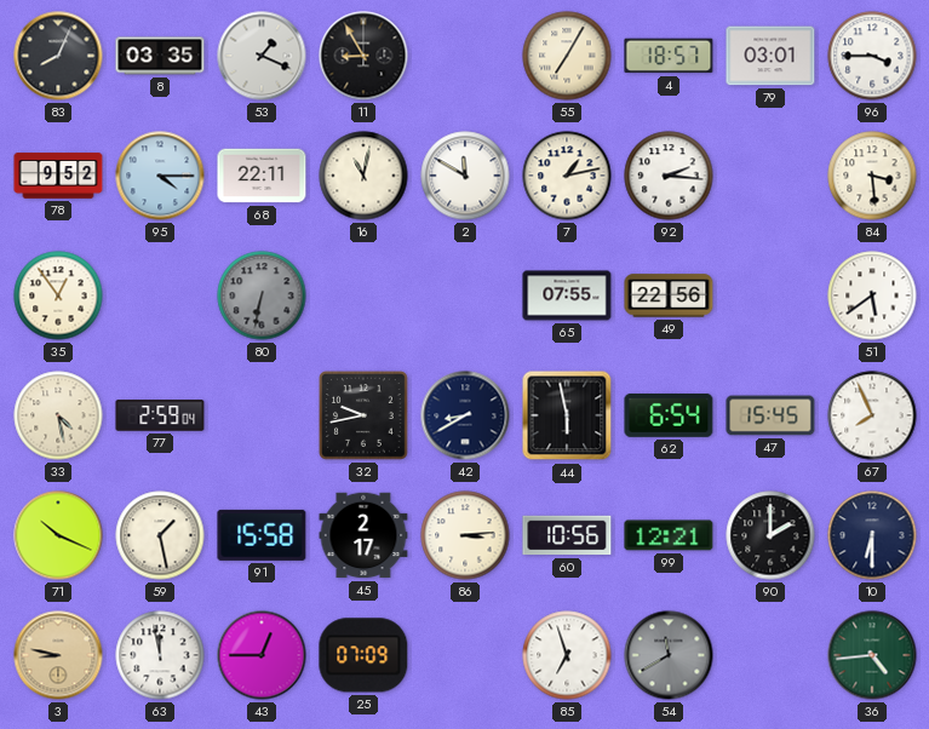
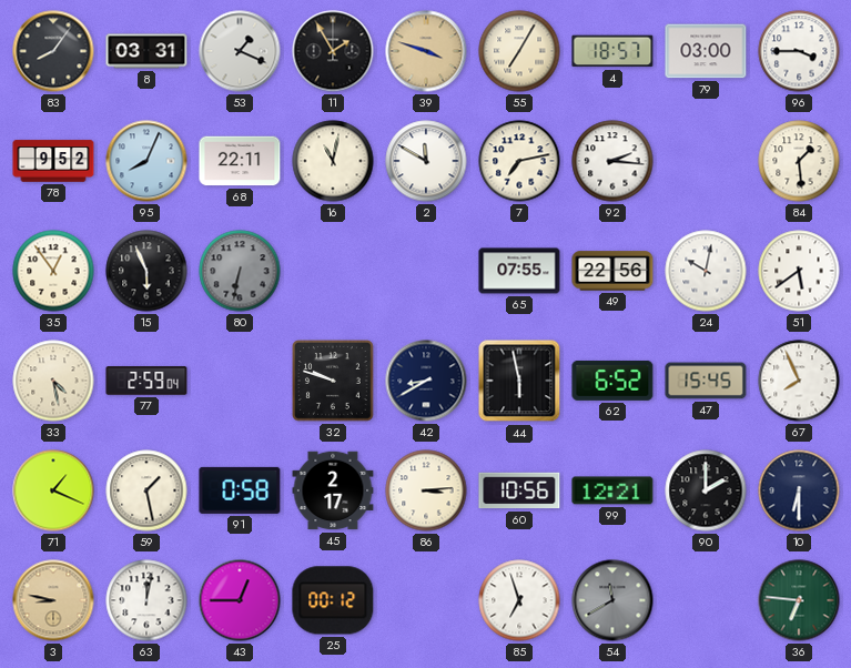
83: 8:04 -> 8:06
8: 03:35 -> 03:31
11: 8:55 -> 1:55
39: none -> 3:48
79: 03:01 -> 03:00
95: 4:15 -> 8:04
7: 1:13 -> 7:13
84: 3:29 -> 1:29
15: none -> 5:56
24: none -> 10:02
32: 9:43 -> 9:48
62: 6:54 -> 6:52
71: 10:19 -> 1:19
91: 15:58 -> 0:58
63: 11:58 -> 12:02
25: 07:09 -> 00:12
36: 4:44 -> 6:46
